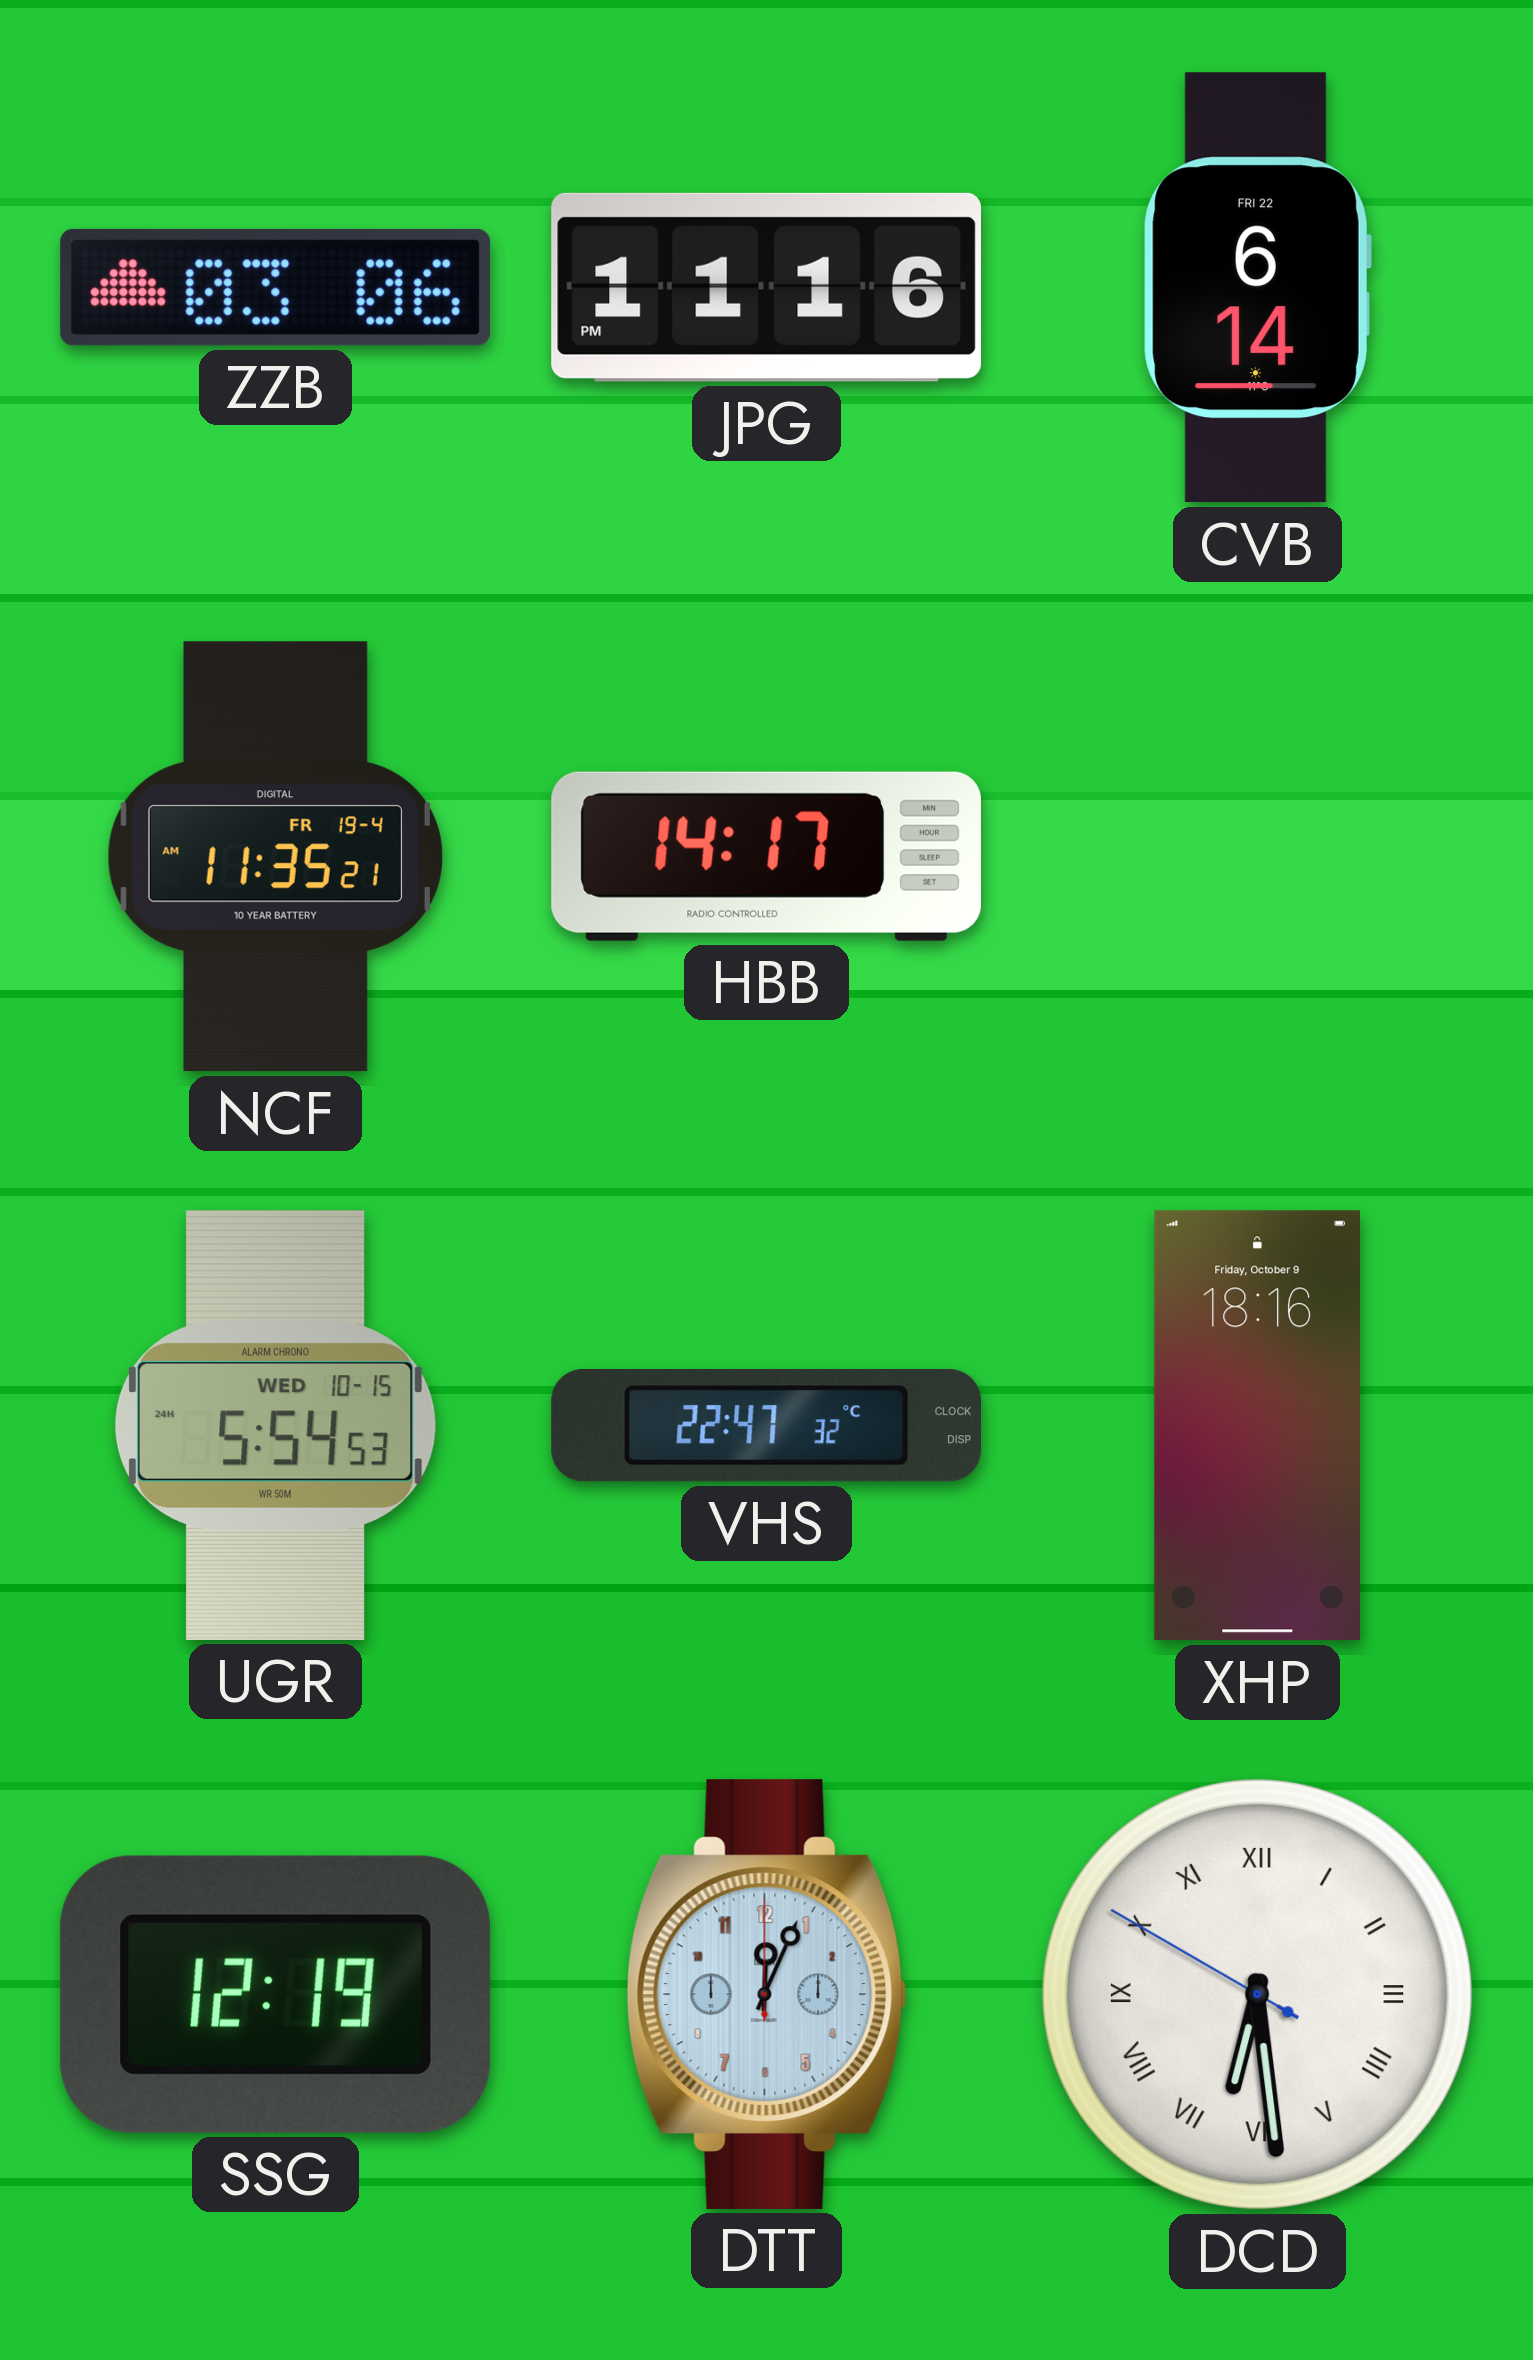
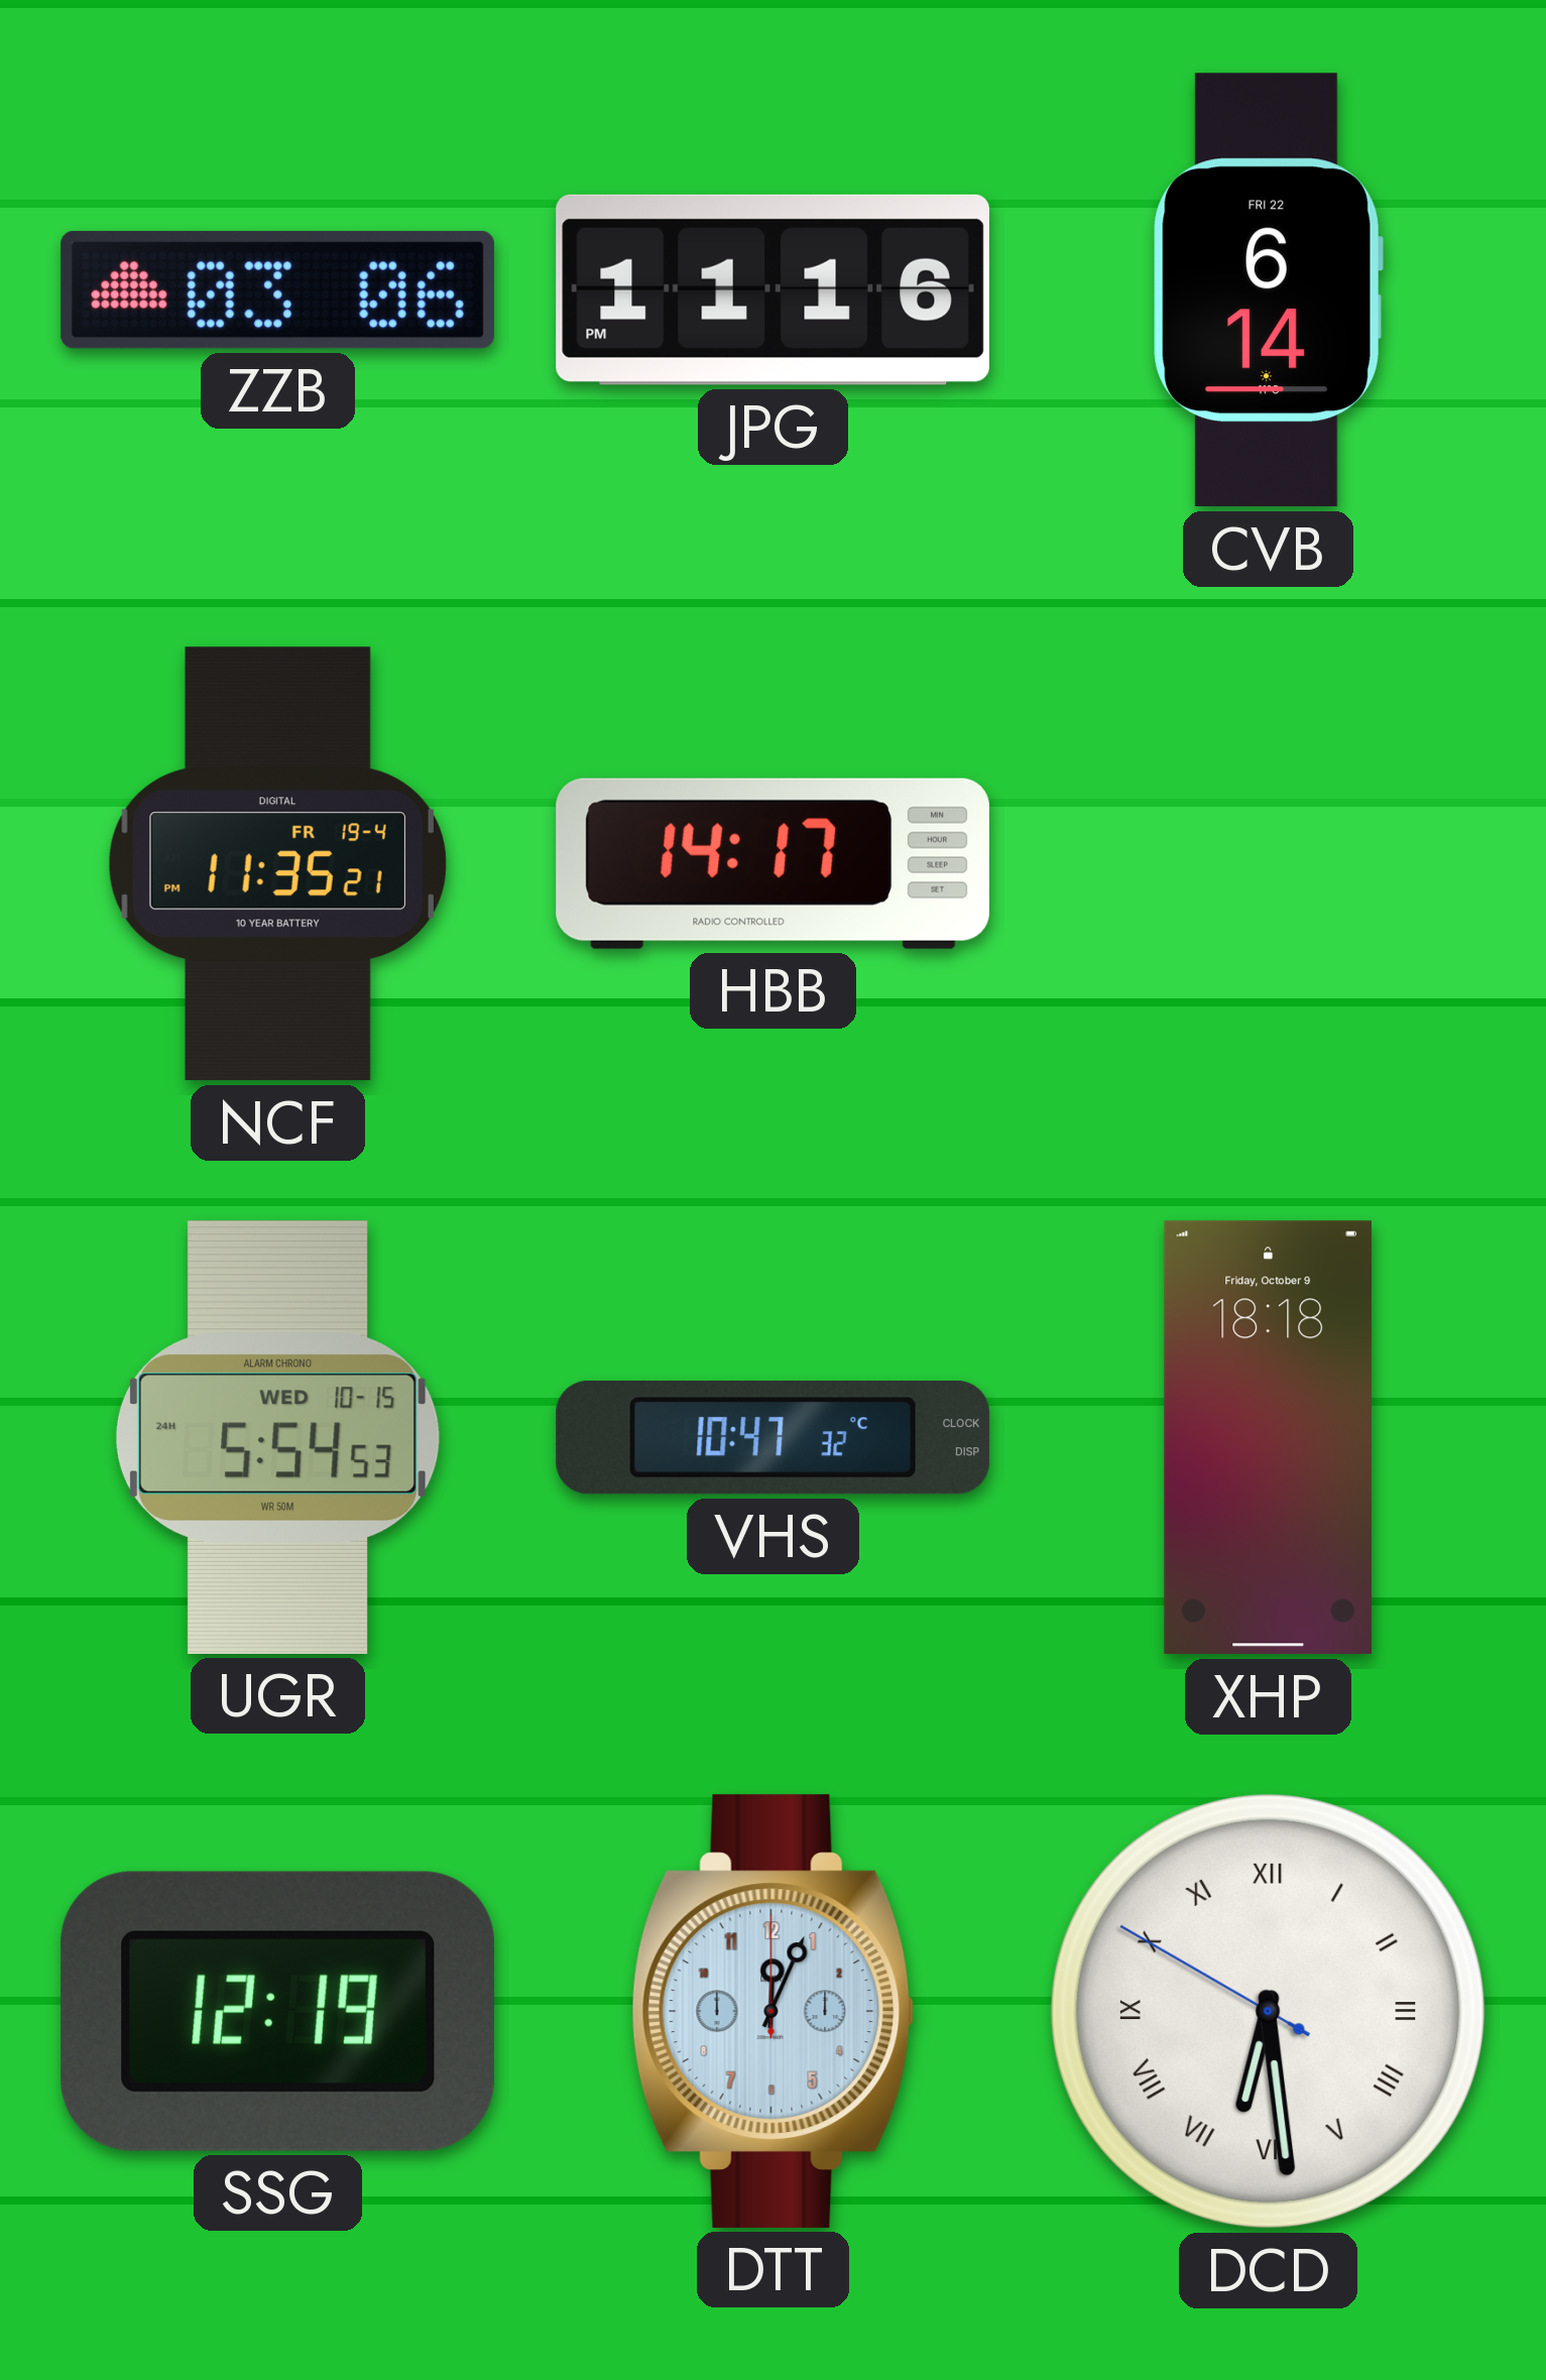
NCF: 11:35:21 AM -> 11:35:21 PM
VHS: 22:47 -> 10:47
XHP: 18:16 -> 18:18
